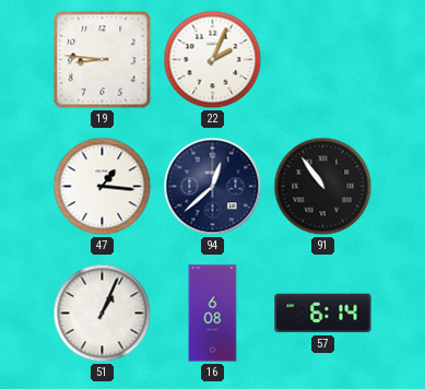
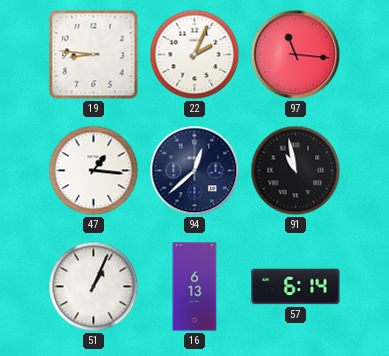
97: none -> 11:16
91: 10:54 -> 10:58
16: 6:08 -> 6:13
